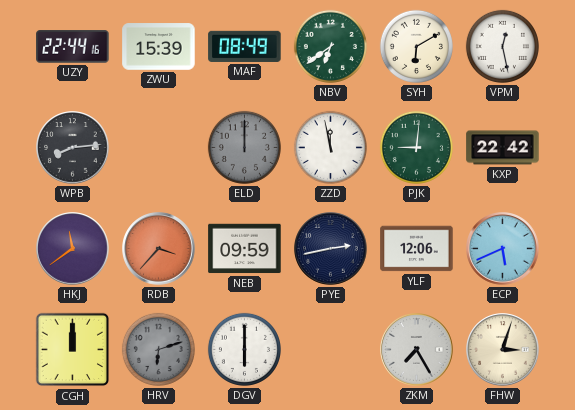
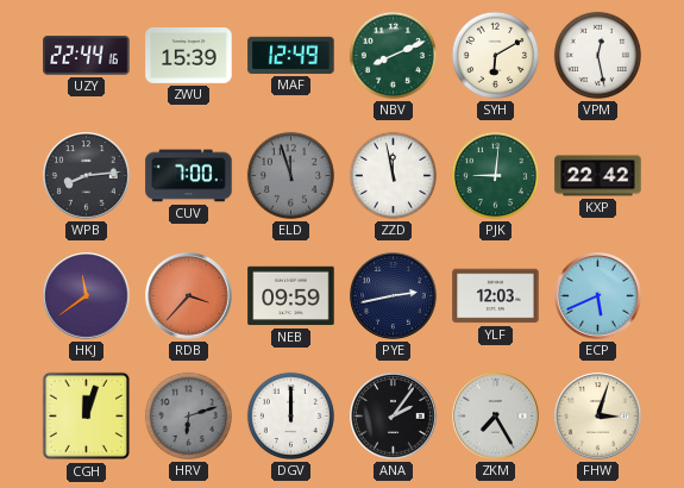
MAF: 08:49 -> 12:49
NBV: 6:39 -> 8:11
CUV: none -> 7:00
ELD: 12:00 -> 11:57
YLF: 12:06 -> 12:03
CGH: 12:00 -> 12:03
DGV: 6:00 -> 12:00
ANA: none -> 2:06
